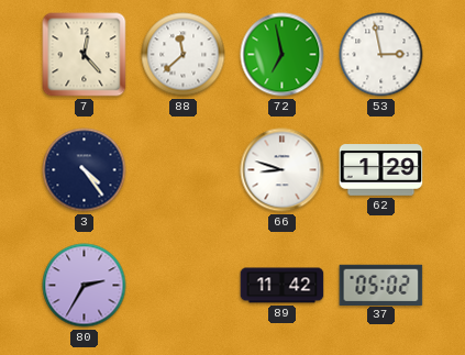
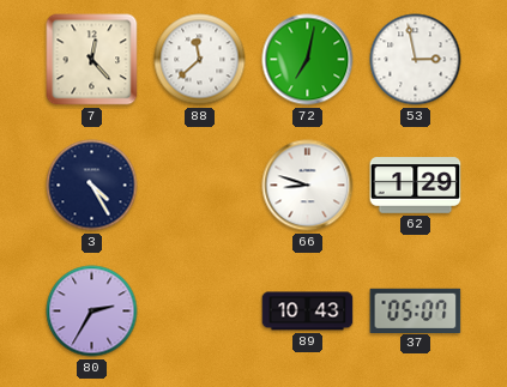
72: 6:58 -> 7:02
3: 4:24 -> 4:25
89: 11:42 -> 10:43
37: 05:02 -> 05:07
